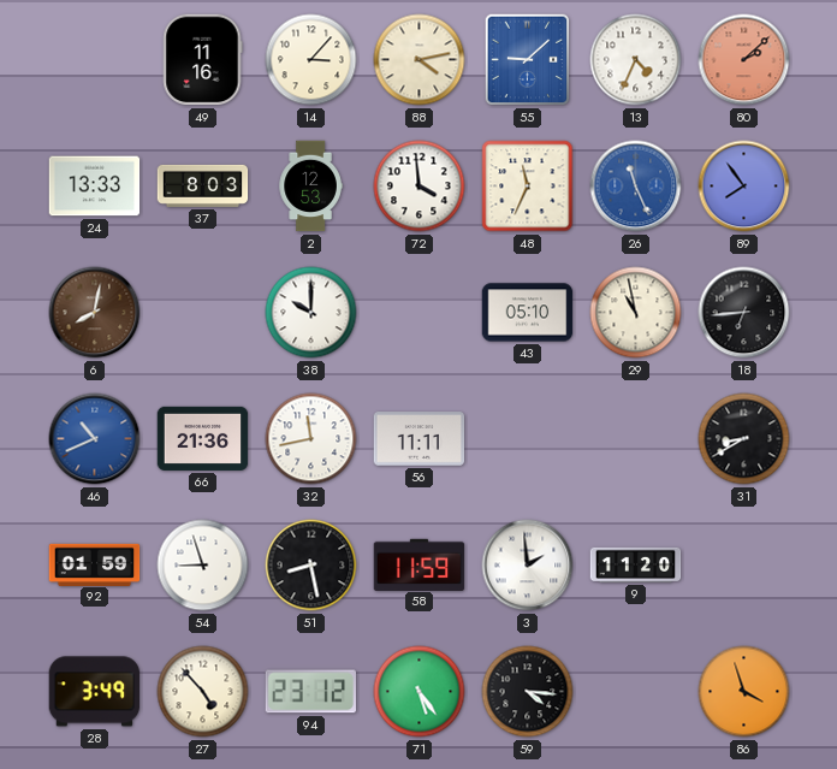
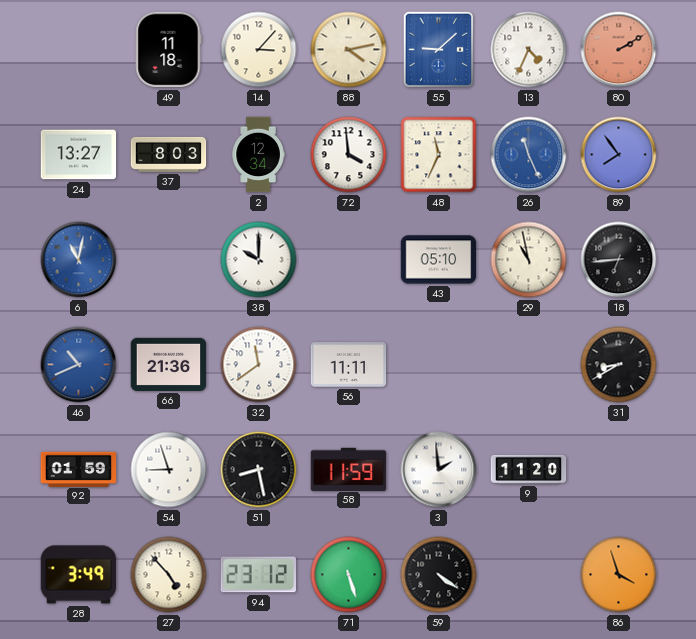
49: 11:16 -> 11:18
80: 2:08 -> 2:10
24: 13:33 -> 13:27
2: 12:53 -> 12:34
6: 8:02 -> 11:02
6 dial: brown -> blue
32: 11:43 -> 11:39
71: 5:24 -> 5:27
59: 4:16 -> 4:21
